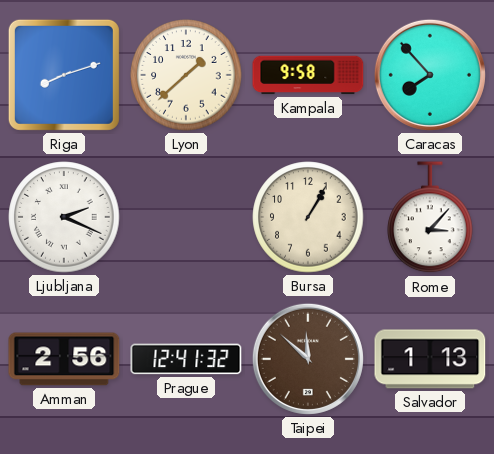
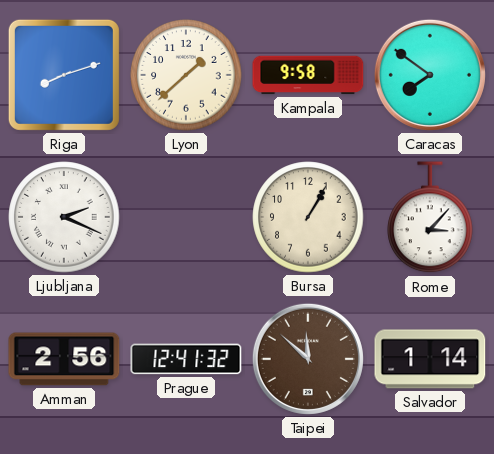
Caracas: 7:53 -> 7:51
Salvador: 1:13 -> 1:14
